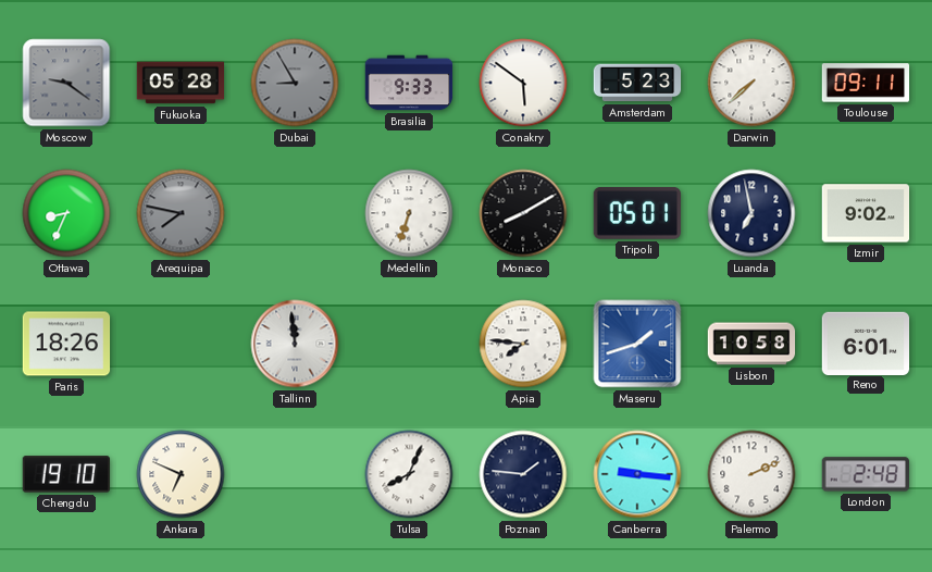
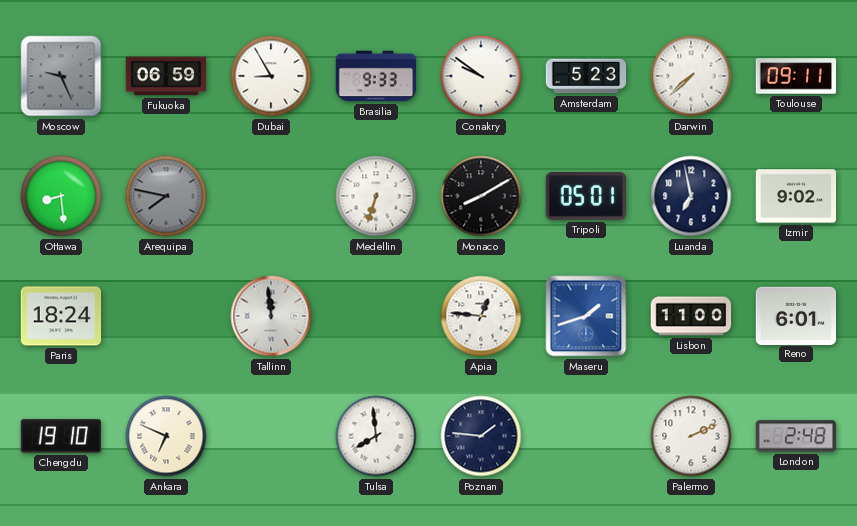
Moscow: 9:21 -> 9:26
Fukuoka: 05:28 -> 06:59
Dubai dial: grey -> white
Conakry: 5:51 -> 9:51
Ottawa: 8:34 -> 8:29
Paris: 18:26 -> 18:24
Apia: 7:46 -> 12:46
Lisbon: 10:58 -> 11:00
Tulsa: 8:04 -> 7:59
Canberra: 9:16 -> none
